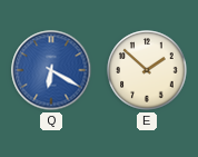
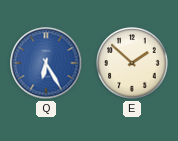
Q: 6:20 -> 6:25
